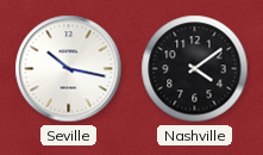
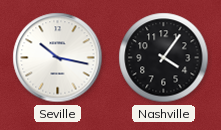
Nashville: 4:09 -> 4:06
